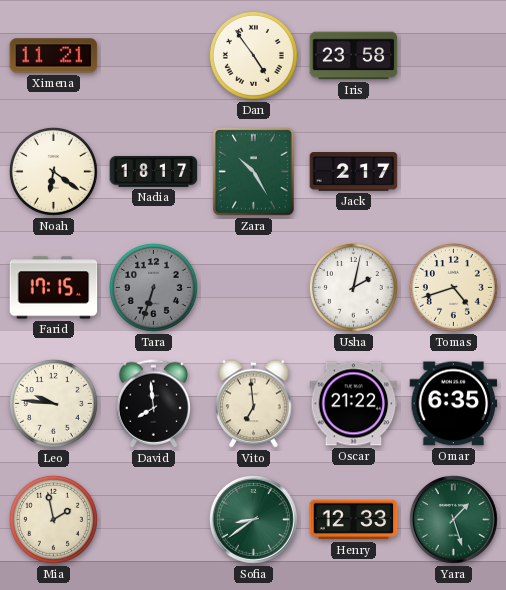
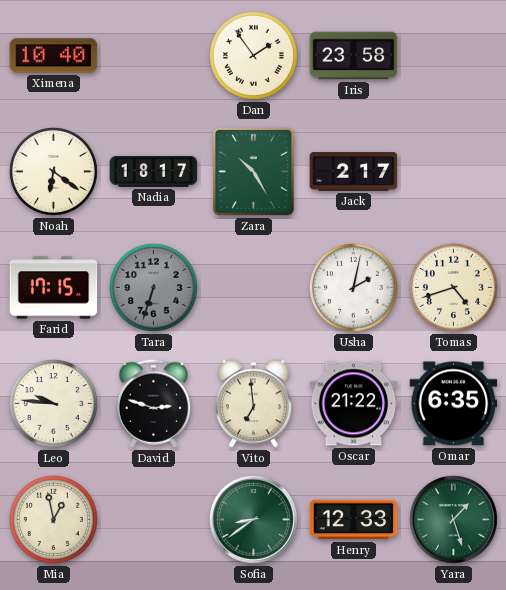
Ximena: 11:21 -> 10:40
Dan: 4:54 -> 1:54
David: 7:59 -> 2:48
Mia: 1:58 -> 12:58
